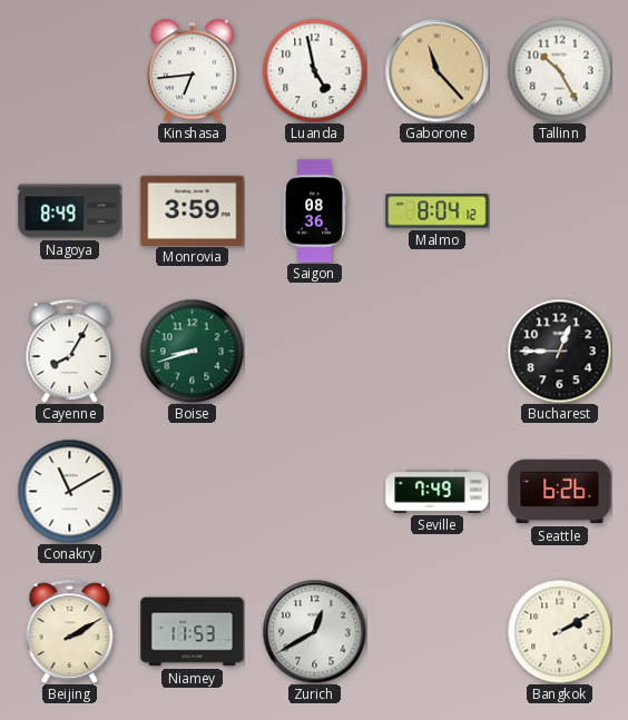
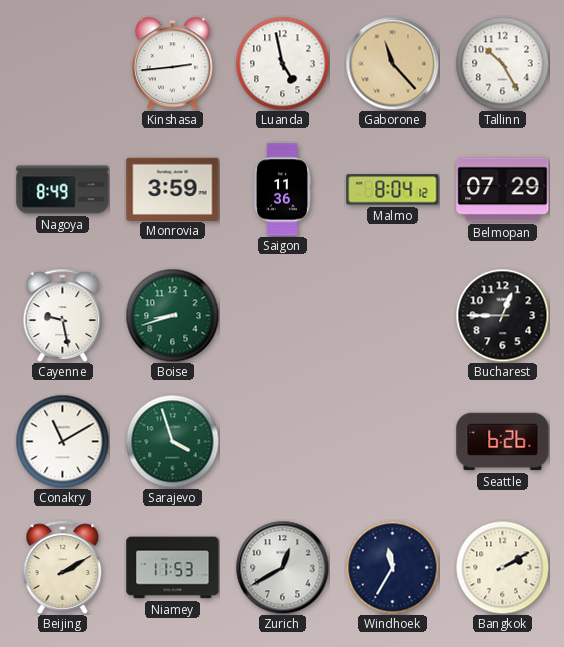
Kinshasa: 6:44 -> 2:44
Saigon: 08:36 -> 11:36
Belmopan: none -> 07:29
Cayenne: 8:05 -> 9:28
Sarajevo: none -> 3:57
Seville: 7:49 -> none
Windhoek: none -> 11:35
